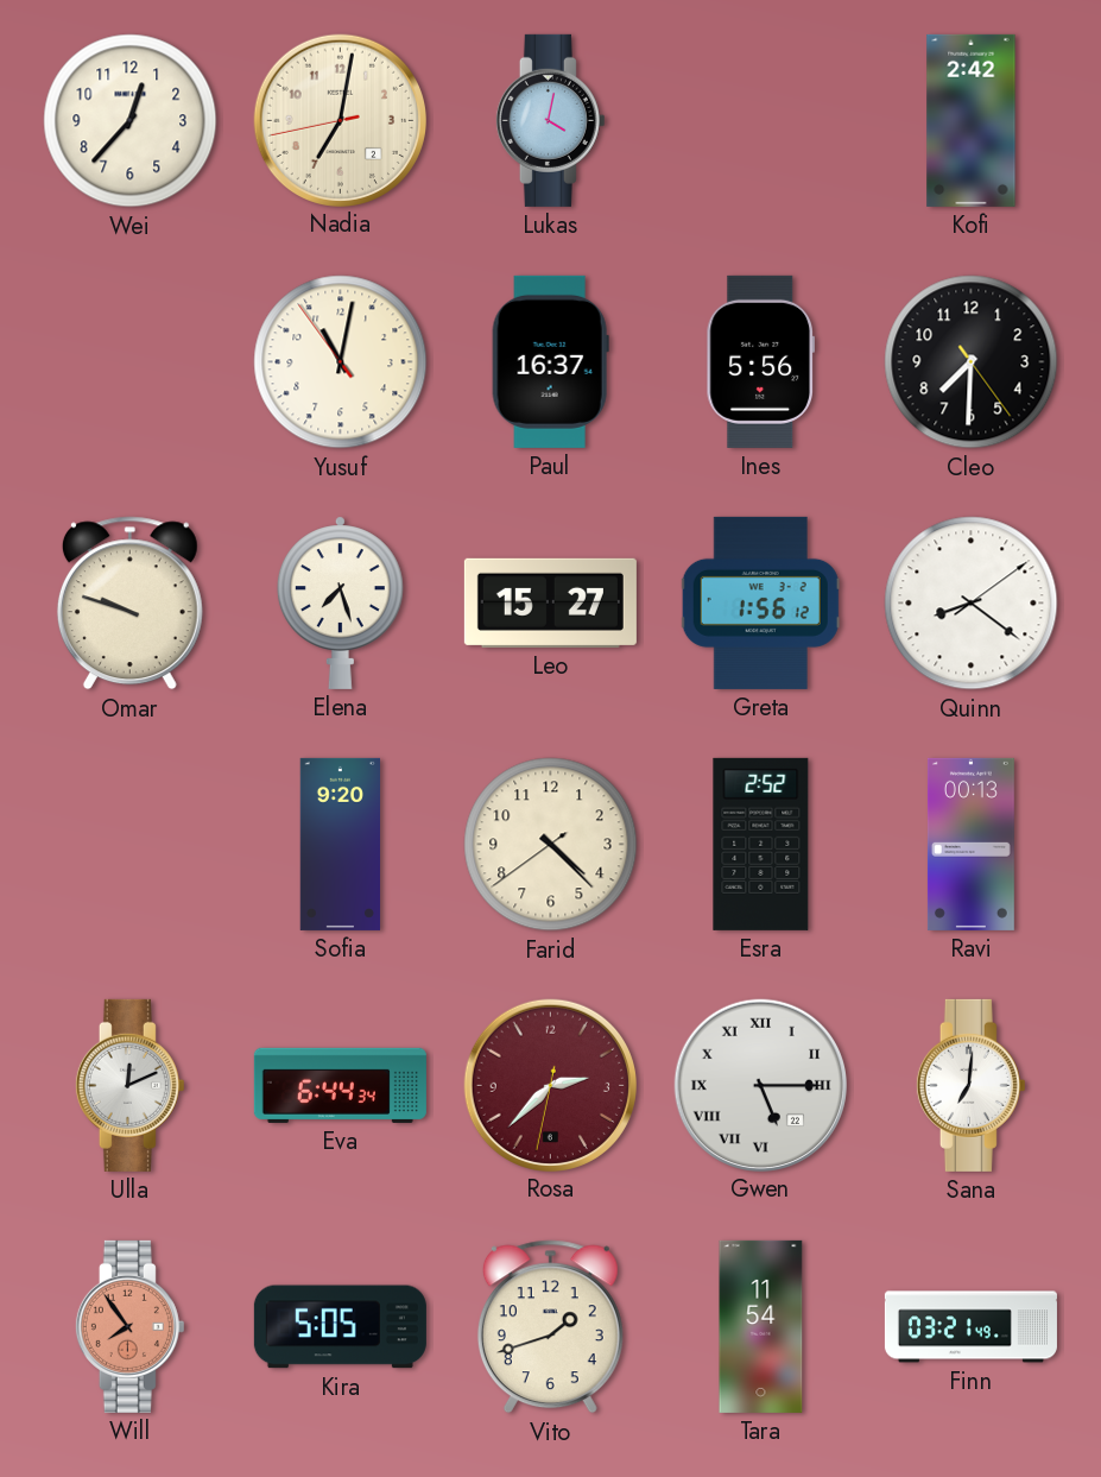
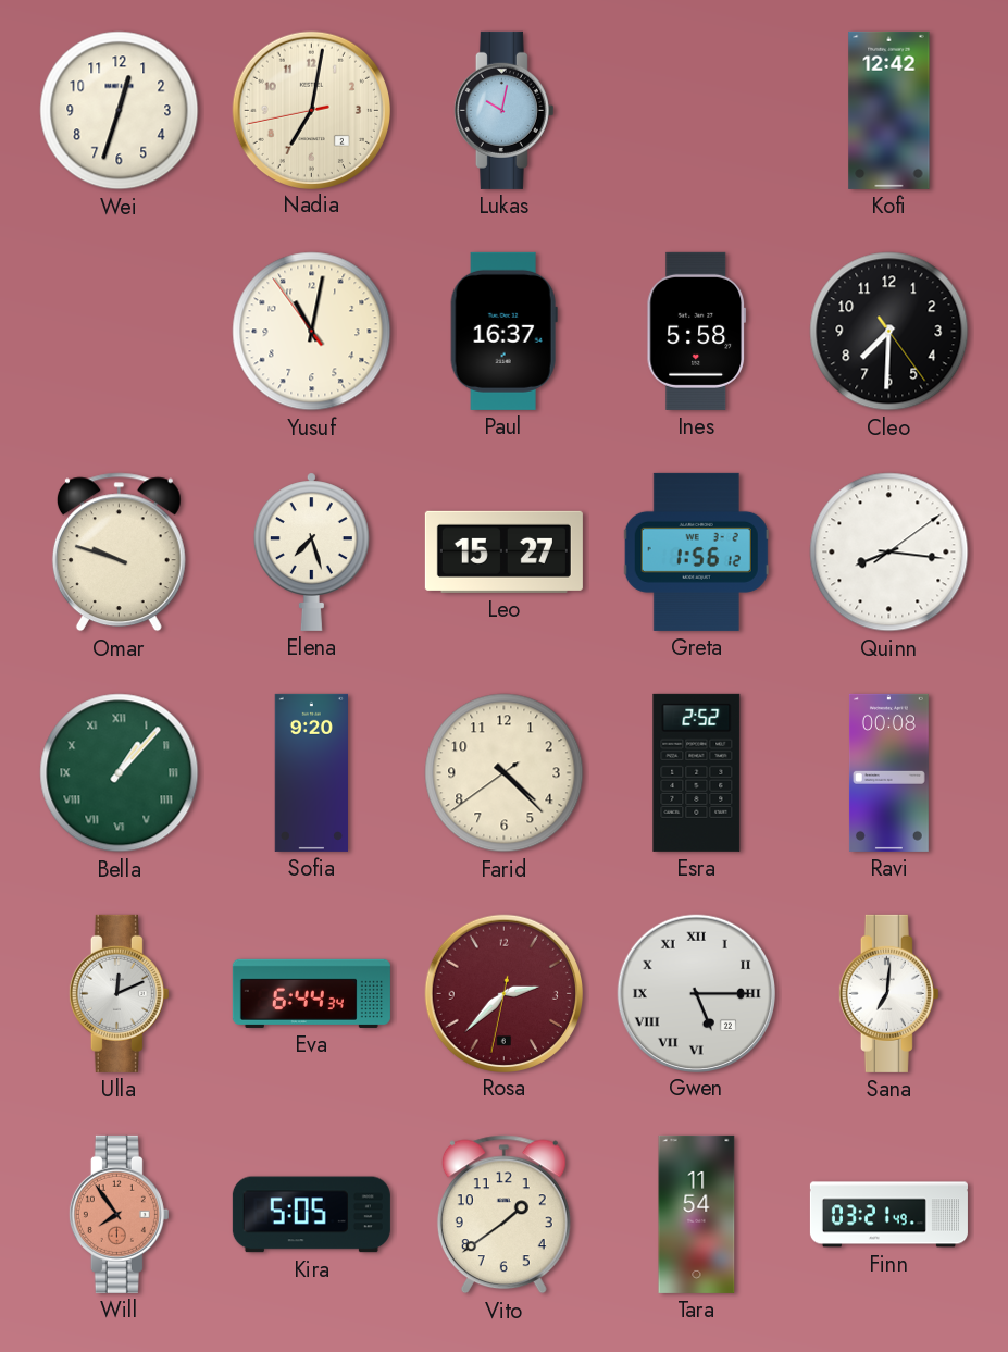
Wei: 12:37 -> 12:33
Lukas: 4:02 -> 10:02
Kofi: 2:42 -> 12:42
Ines: 5:56 -> 5:58
Quinn: 8:21 -> 8:16
Bella: none -> 1:07
Ravi: 00:13 -> 00:08
Vito: 1:42 -> 1:39
